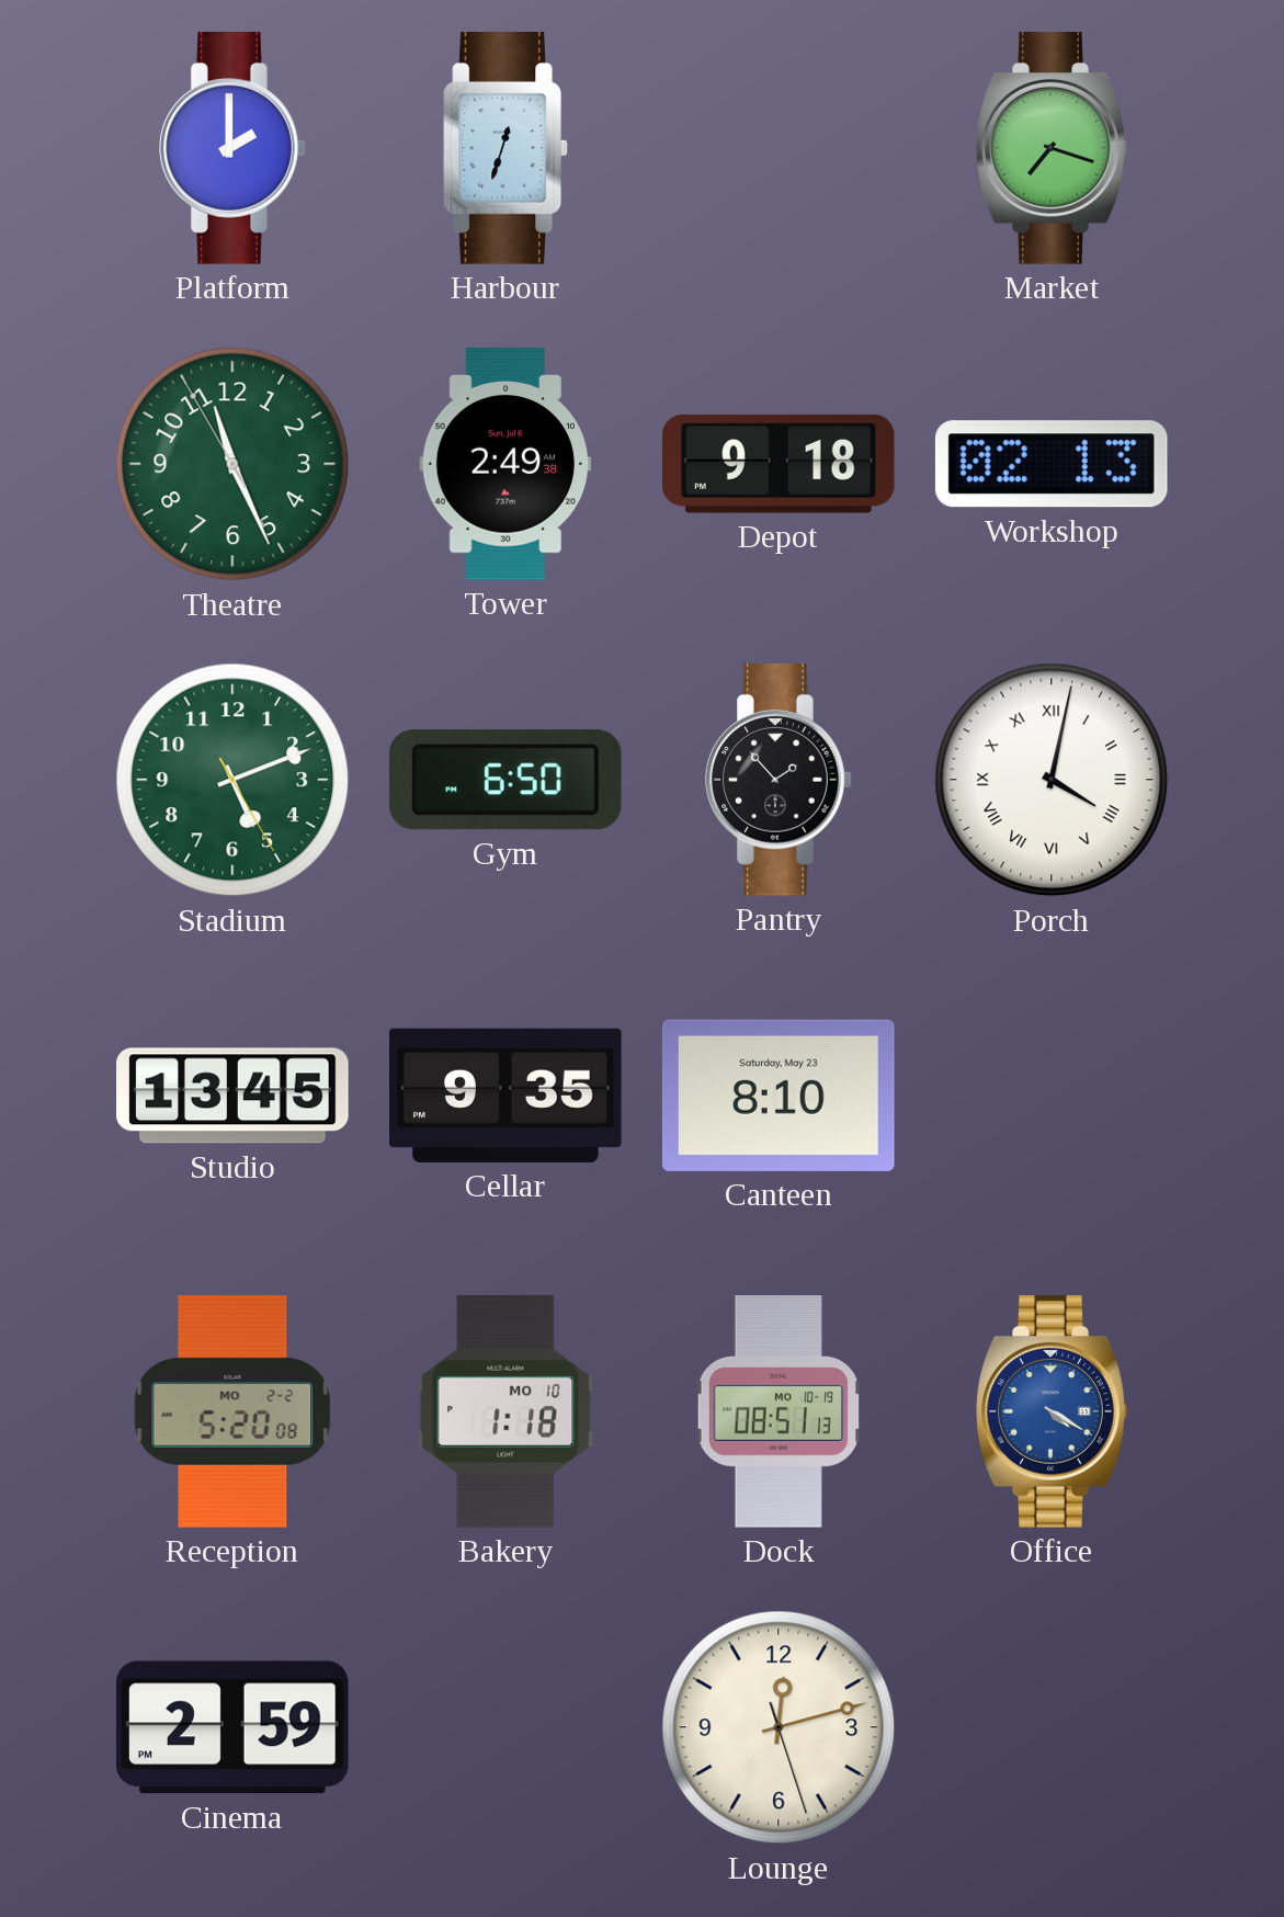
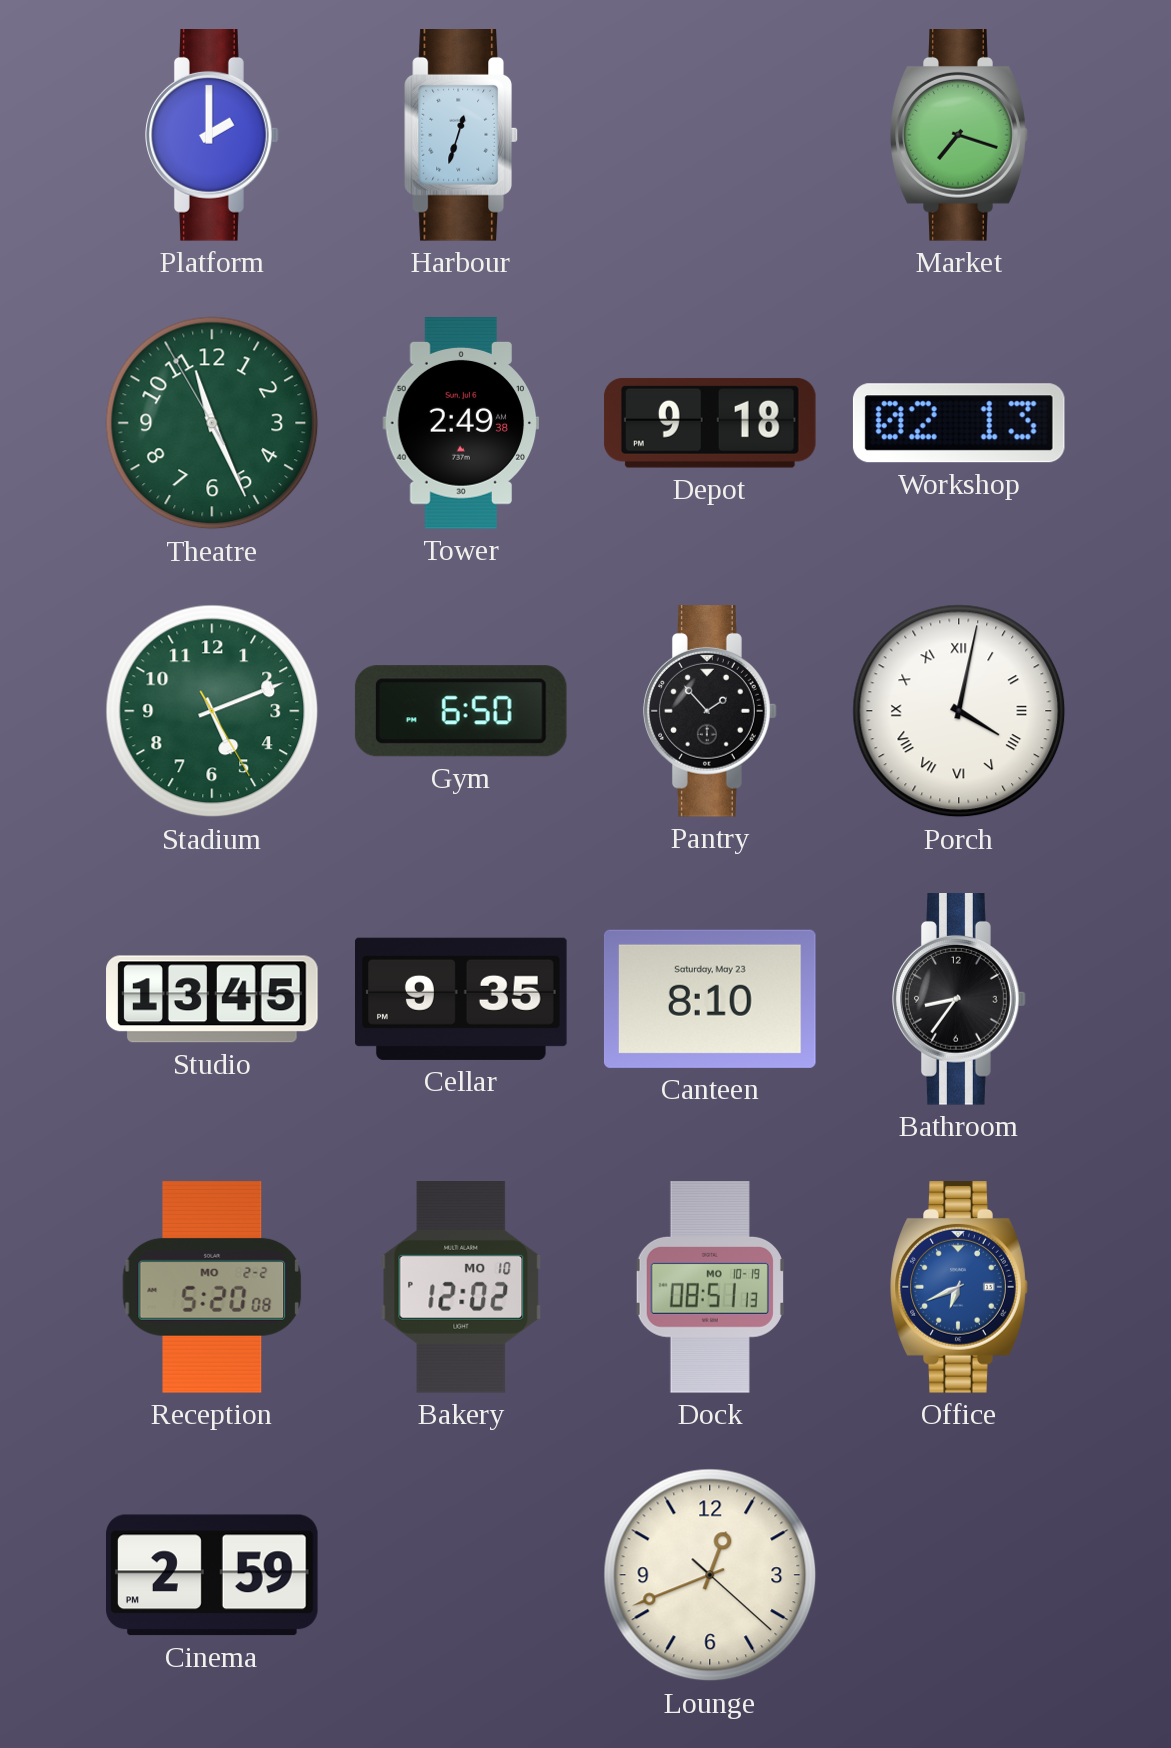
Bathroom: none -> 8:36
Bakery: 1:18 -> 12:02
Office: 4:20 -> 6:41
Lounge: 12:12 -> 12:41
